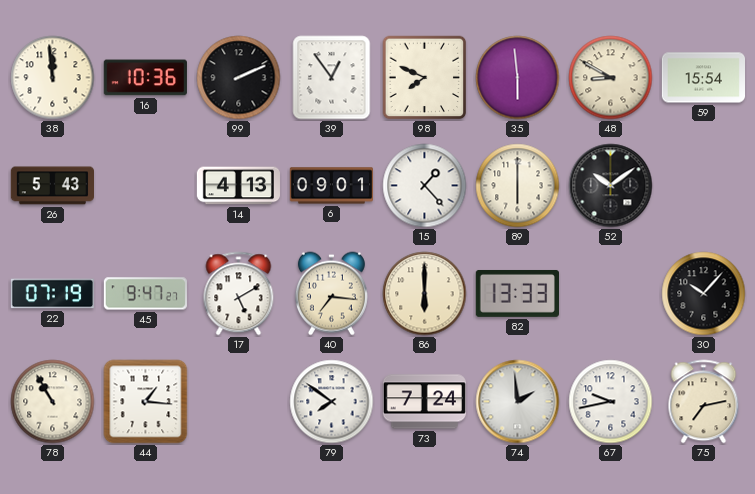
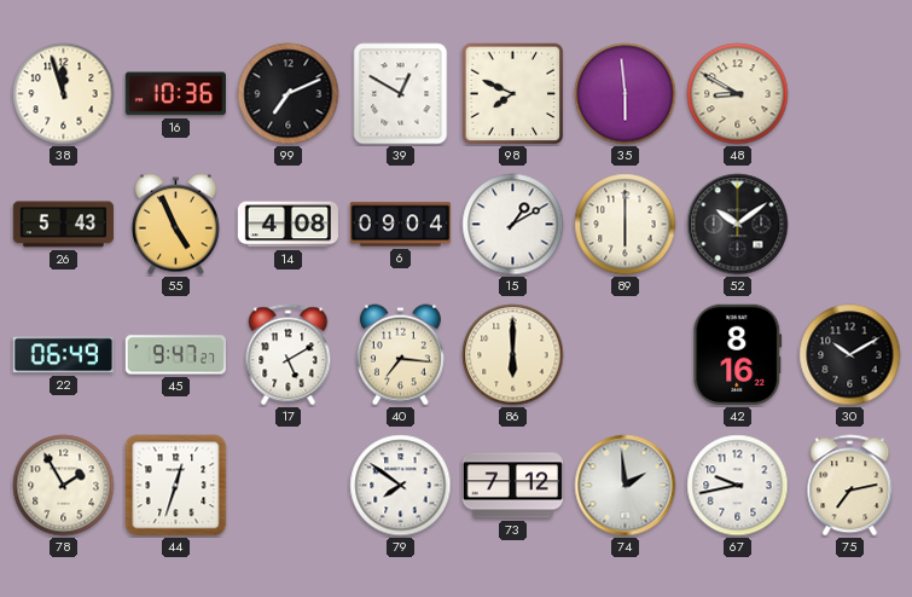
38: 11:59 -> 11:57
99: 2:11 -> 7:11
39: 12:54 -> 12:50
59: 15:54 -> none
55: none -> 4:56
14: 4:13 -> 4:08
6: 09:01 -> 09:04
15: 1:23 -> 1:10
22: 07:19 -> 06:49
82: 13:33 -> none
42: none -> 8:16
30: 10:07 -> 10:10
78: 10:55 -> 1:55
44: 1:16 -> 12:33
73: 7:24 -> 7:12
